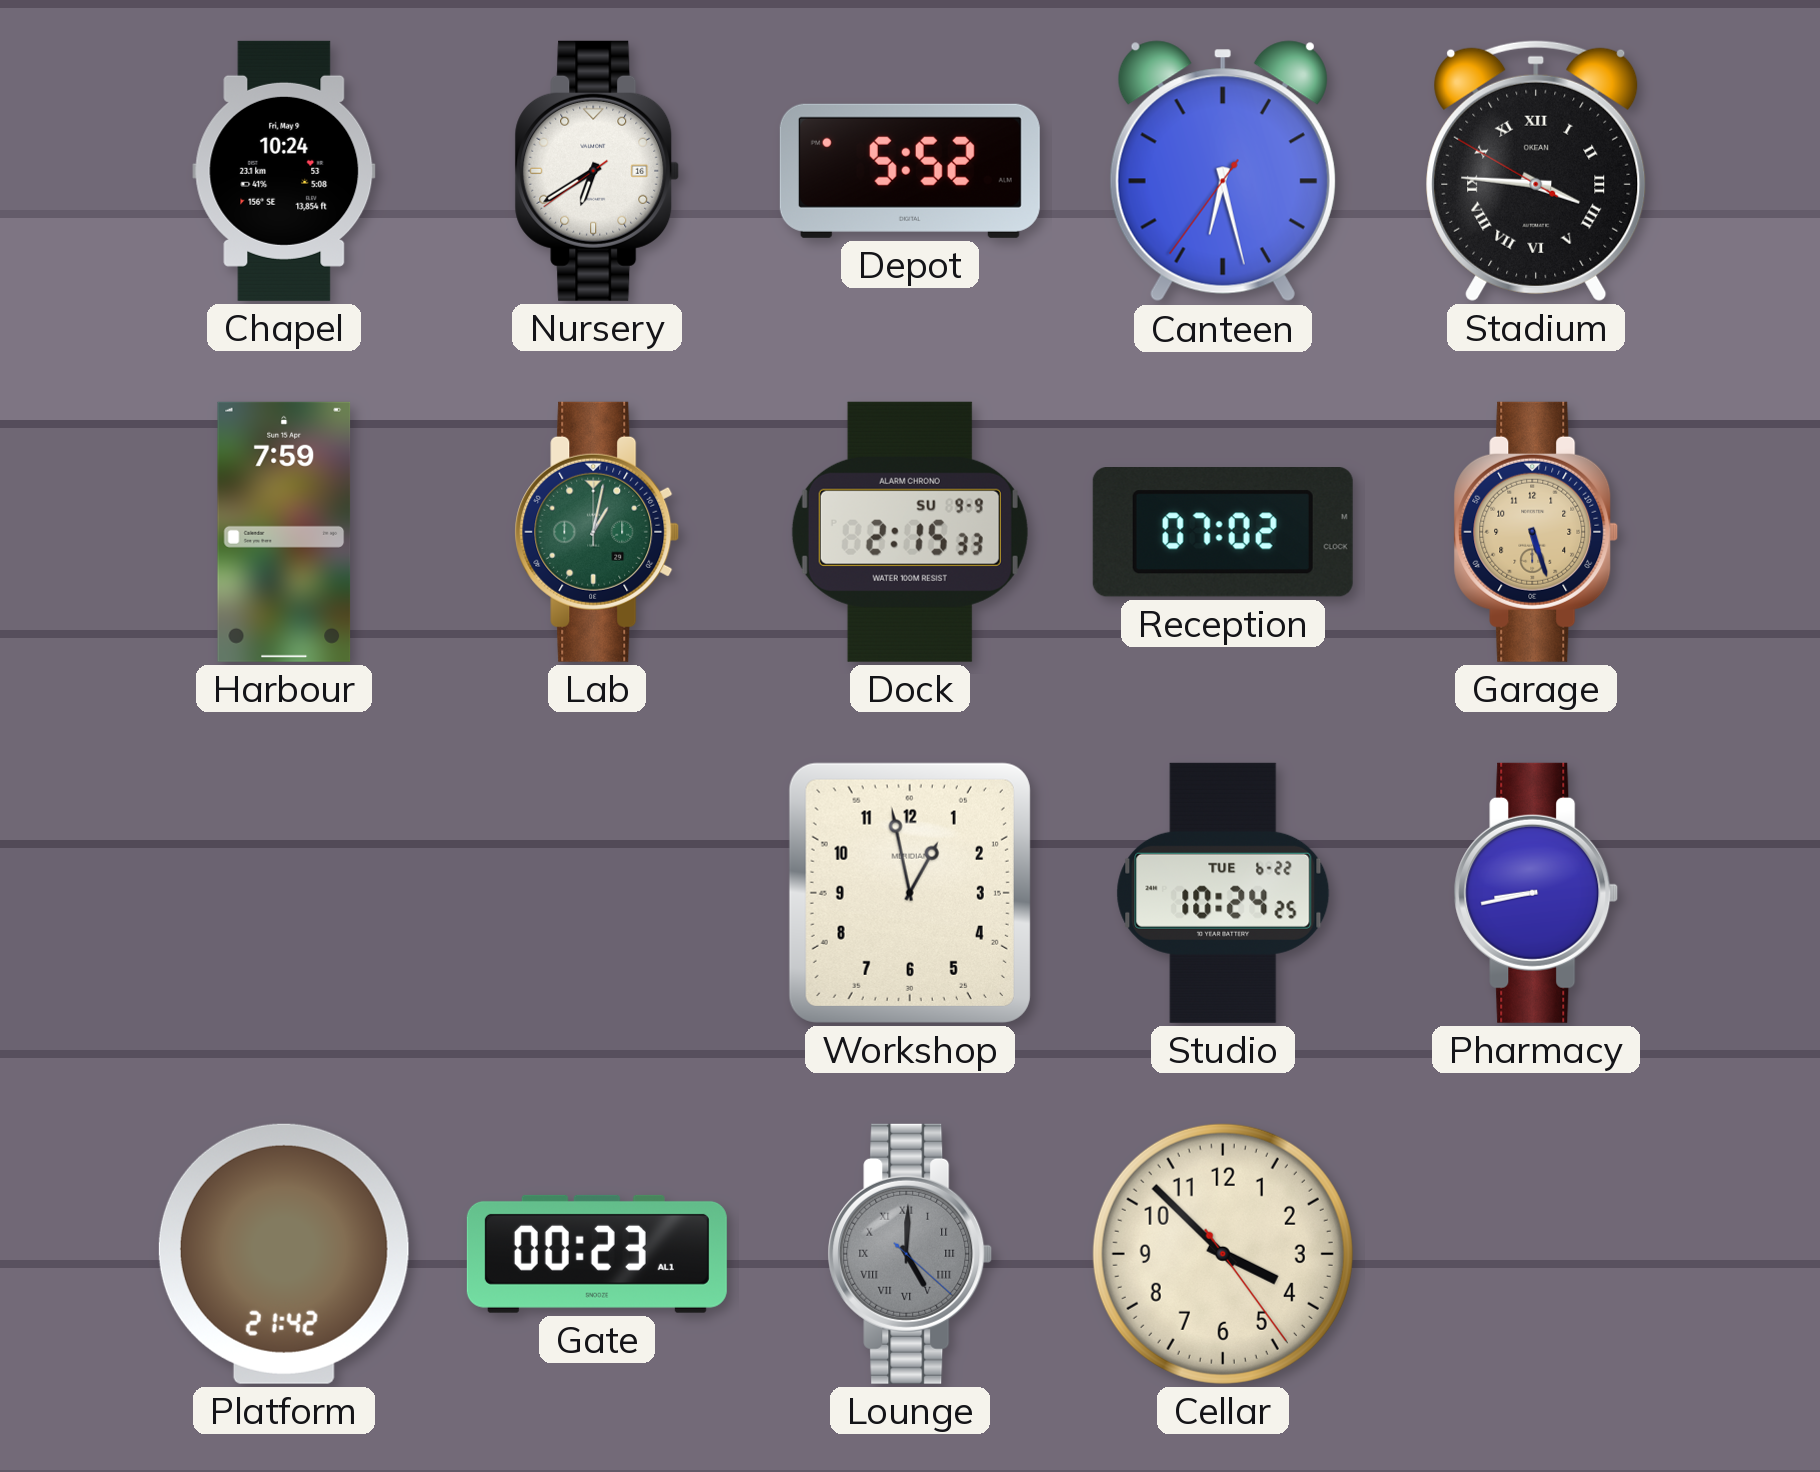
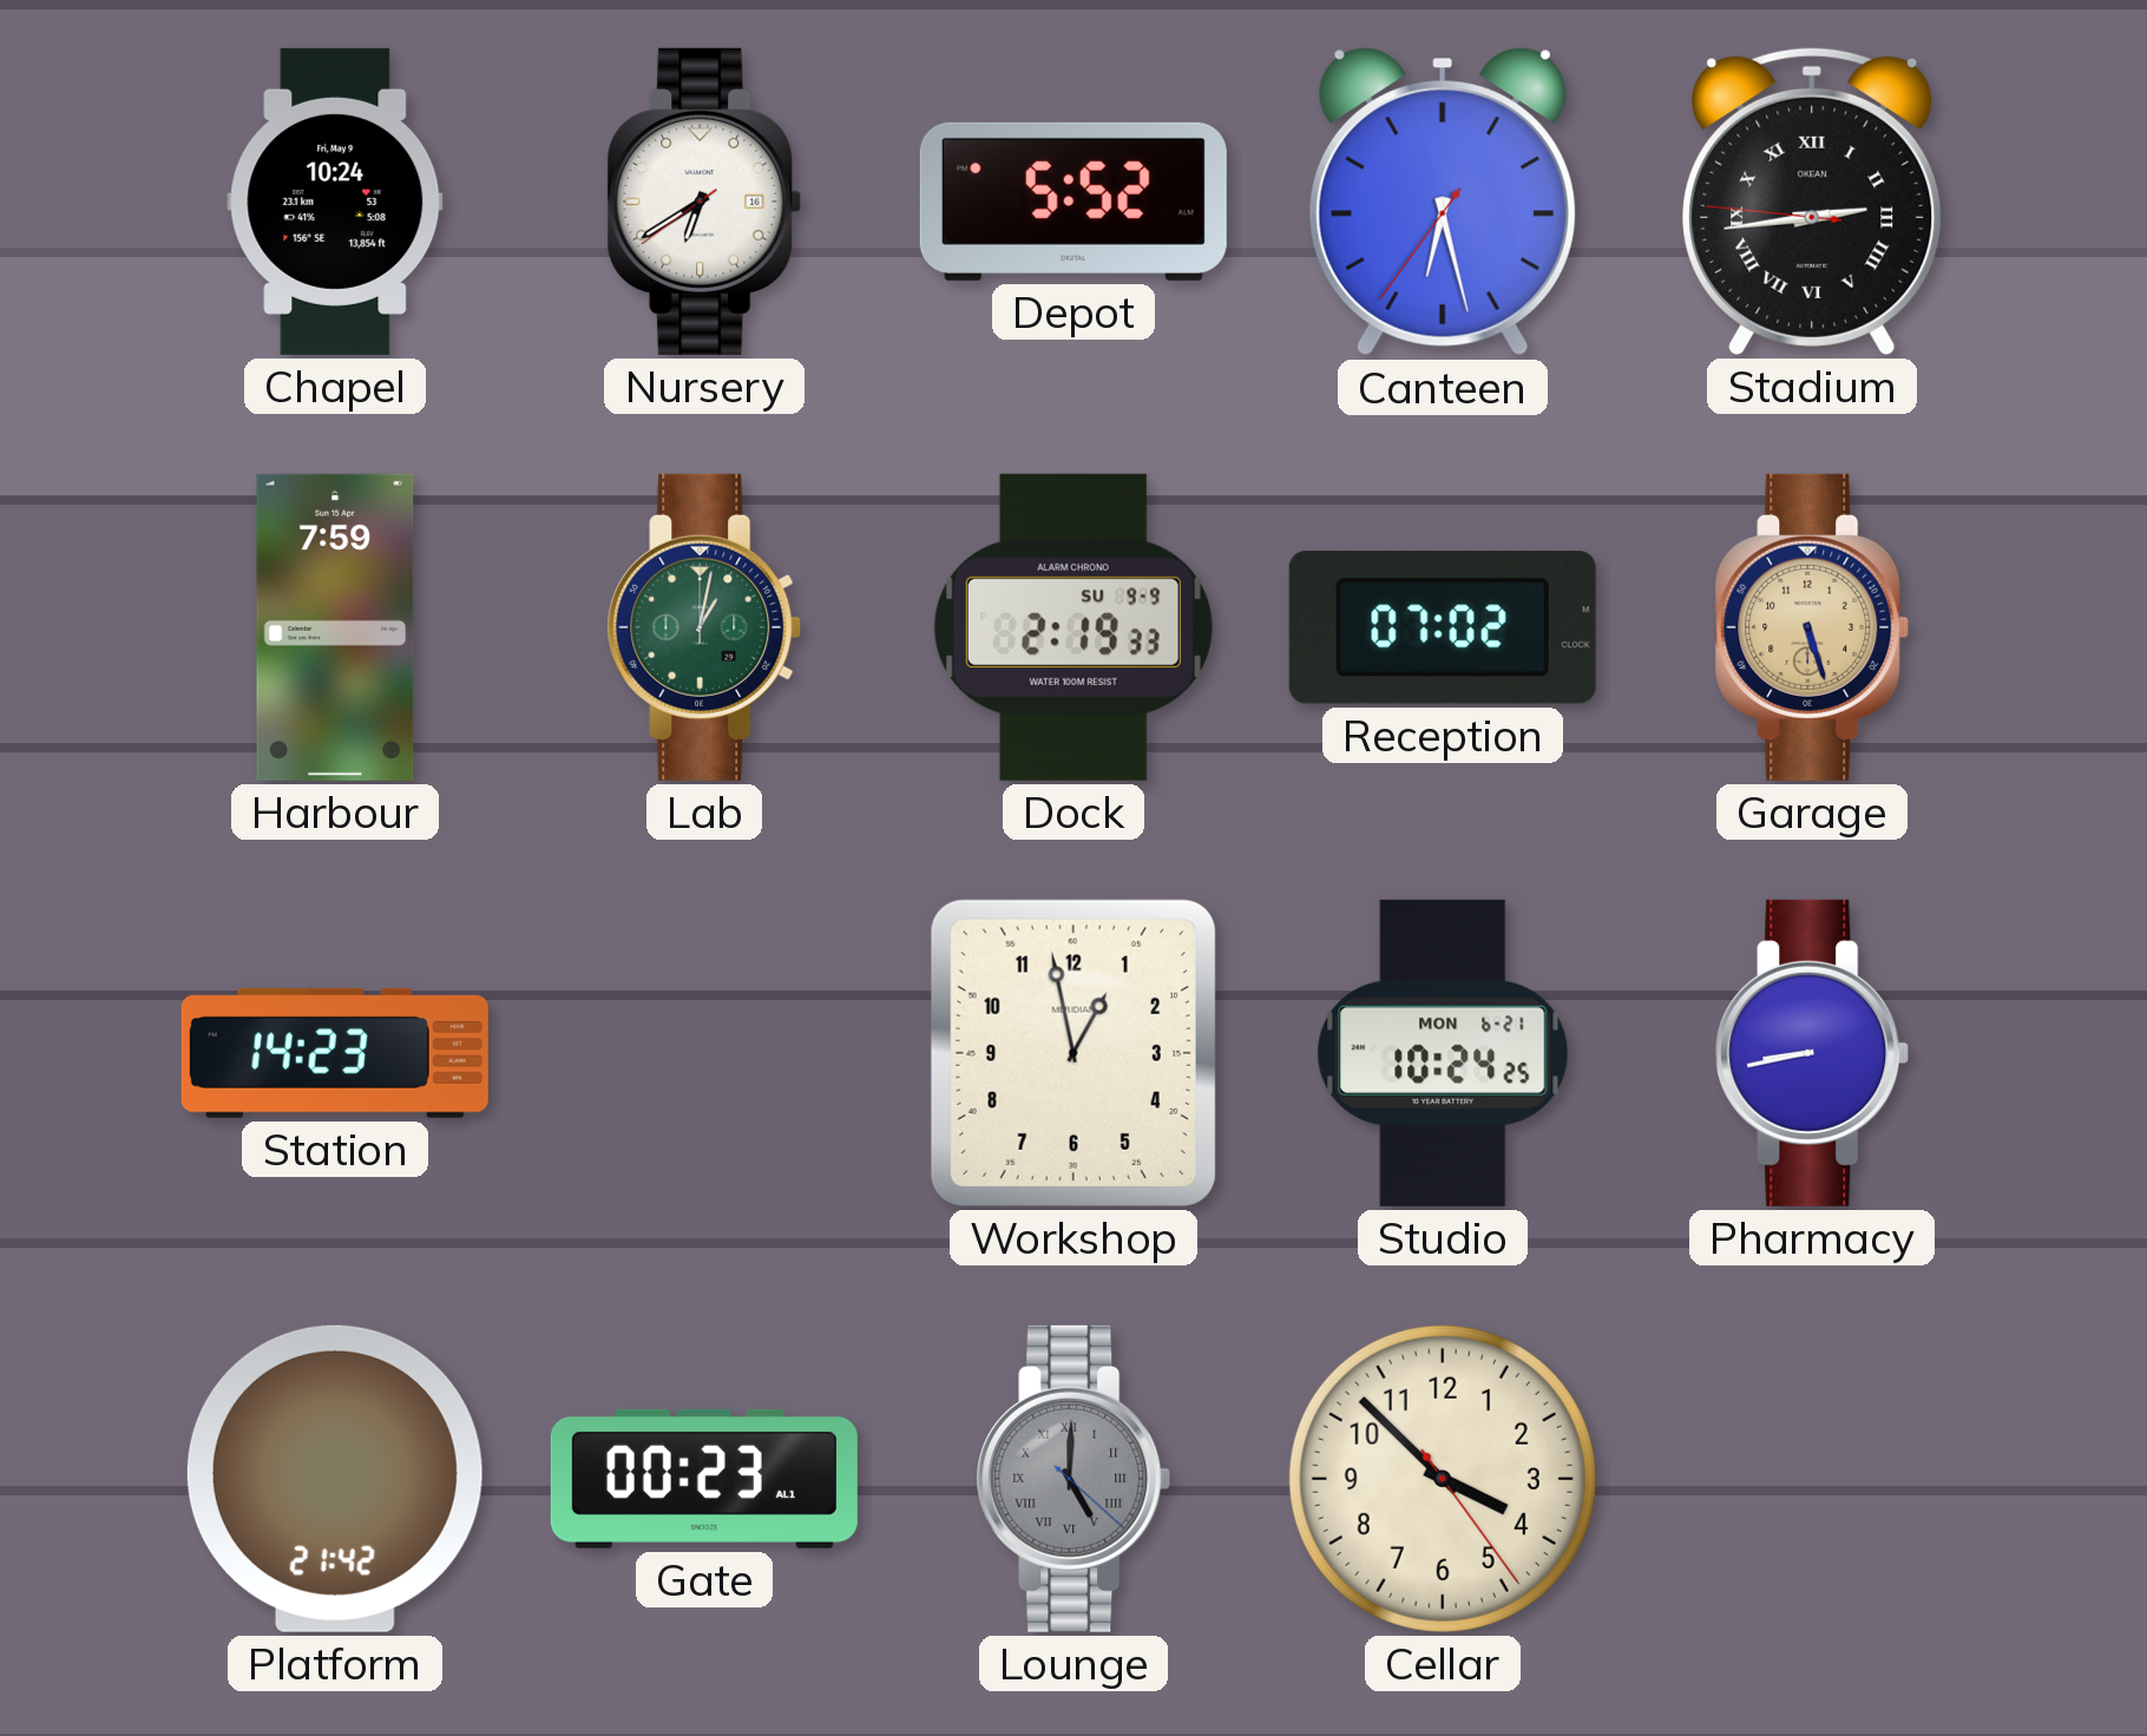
Stadium: 3:45 -> 2:43
Dock: 2:15 -> 2:19
Station: none -> 14:23
Studio date: TUE 6-22 -> MON 6-21
